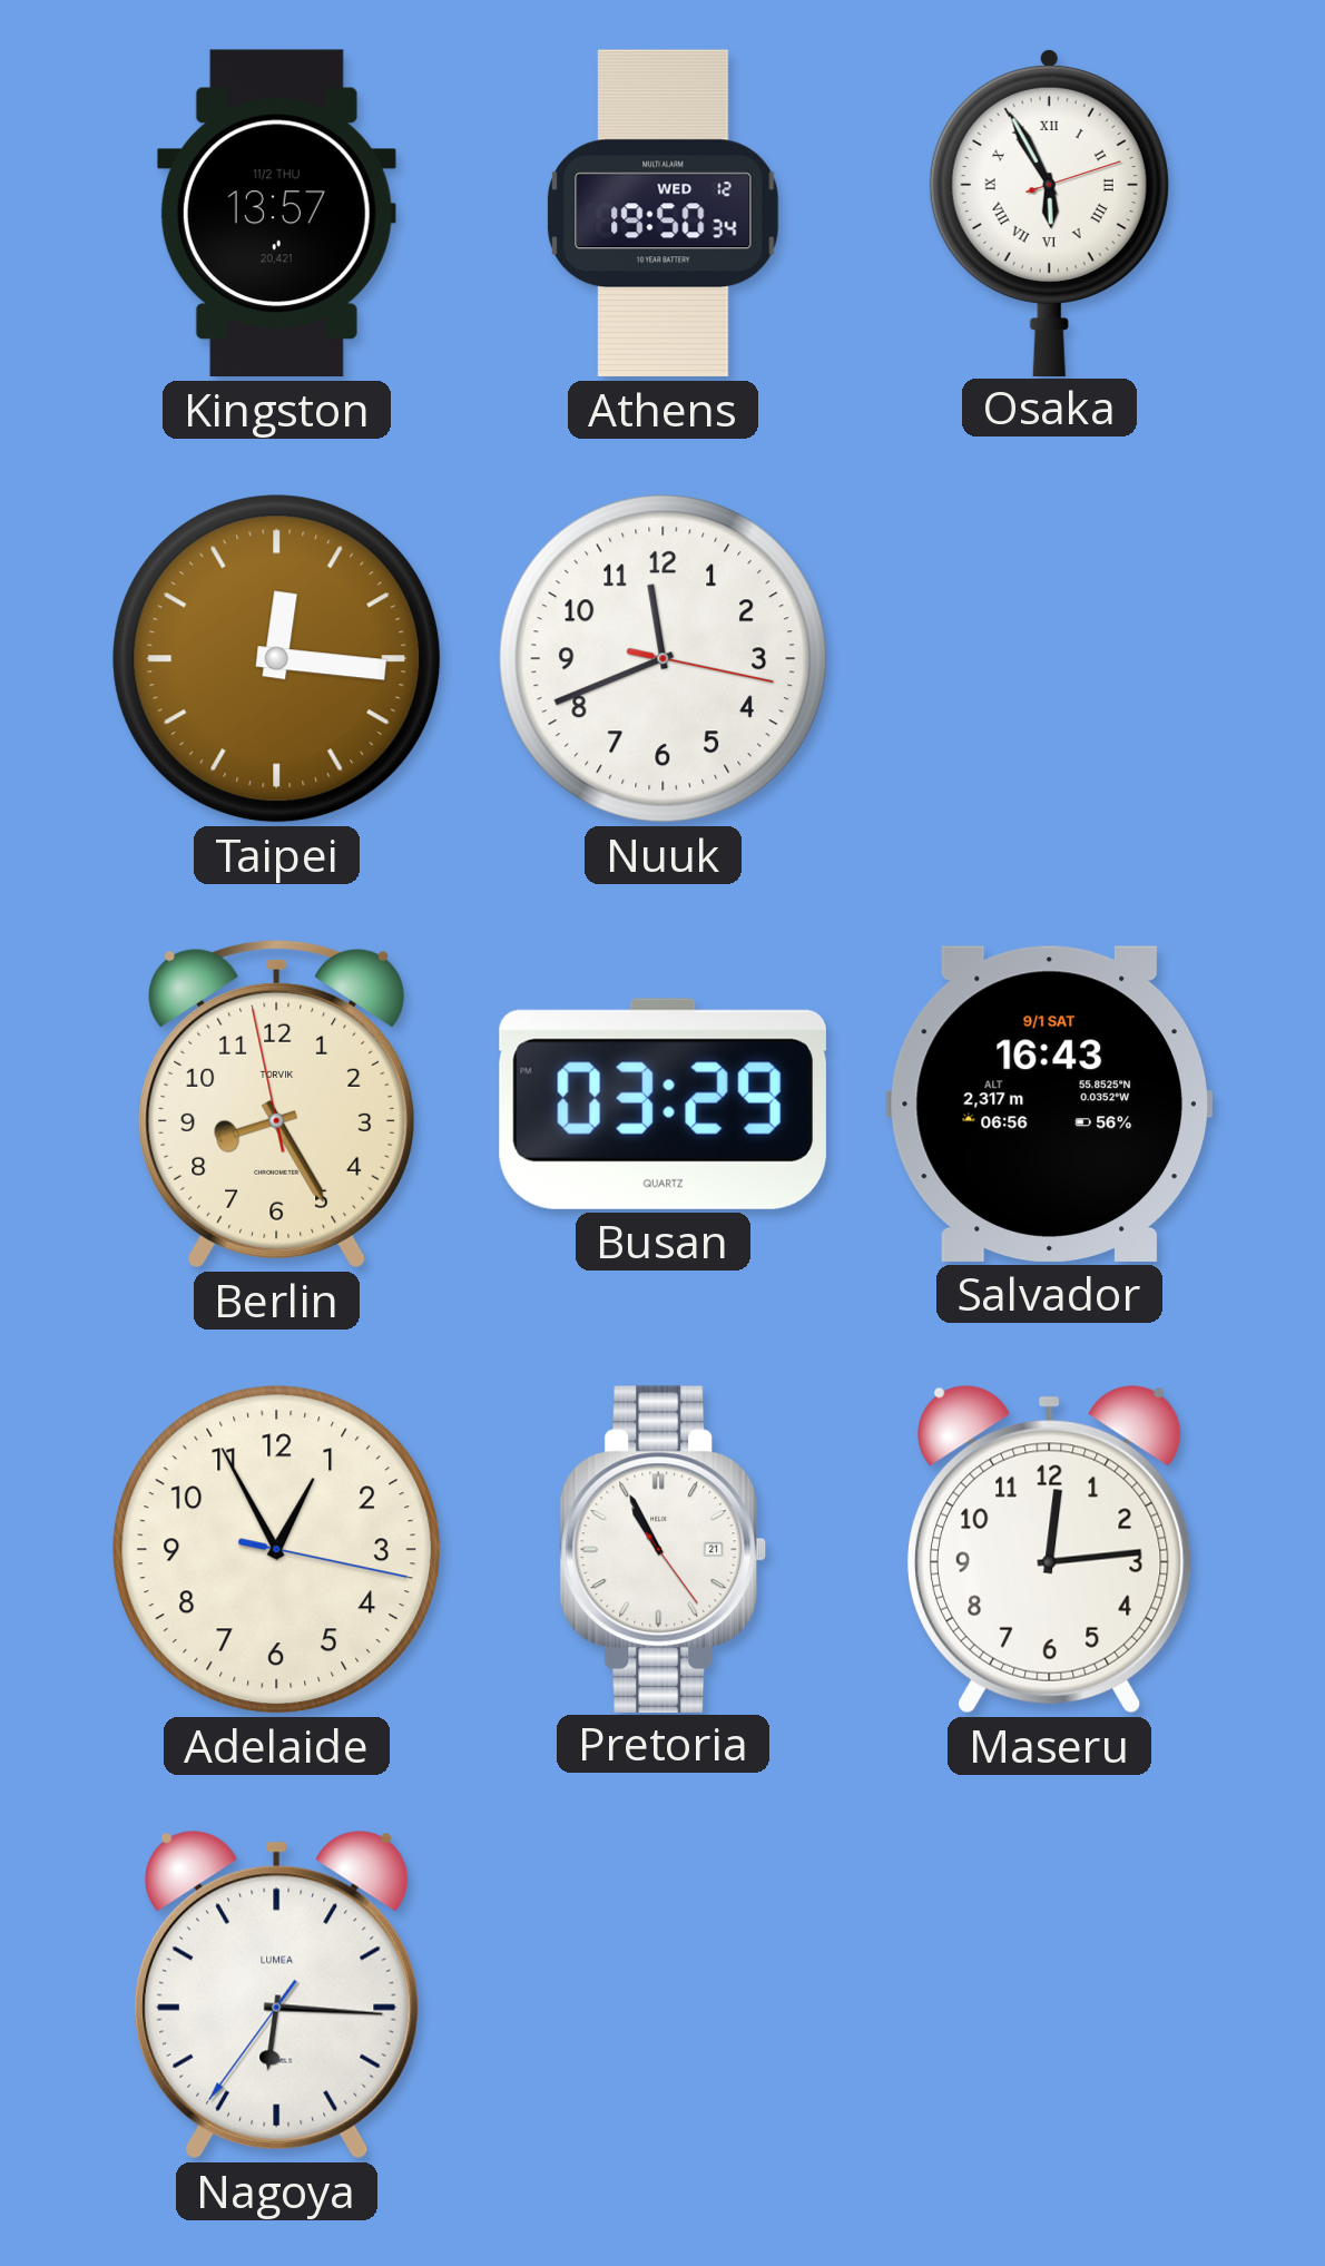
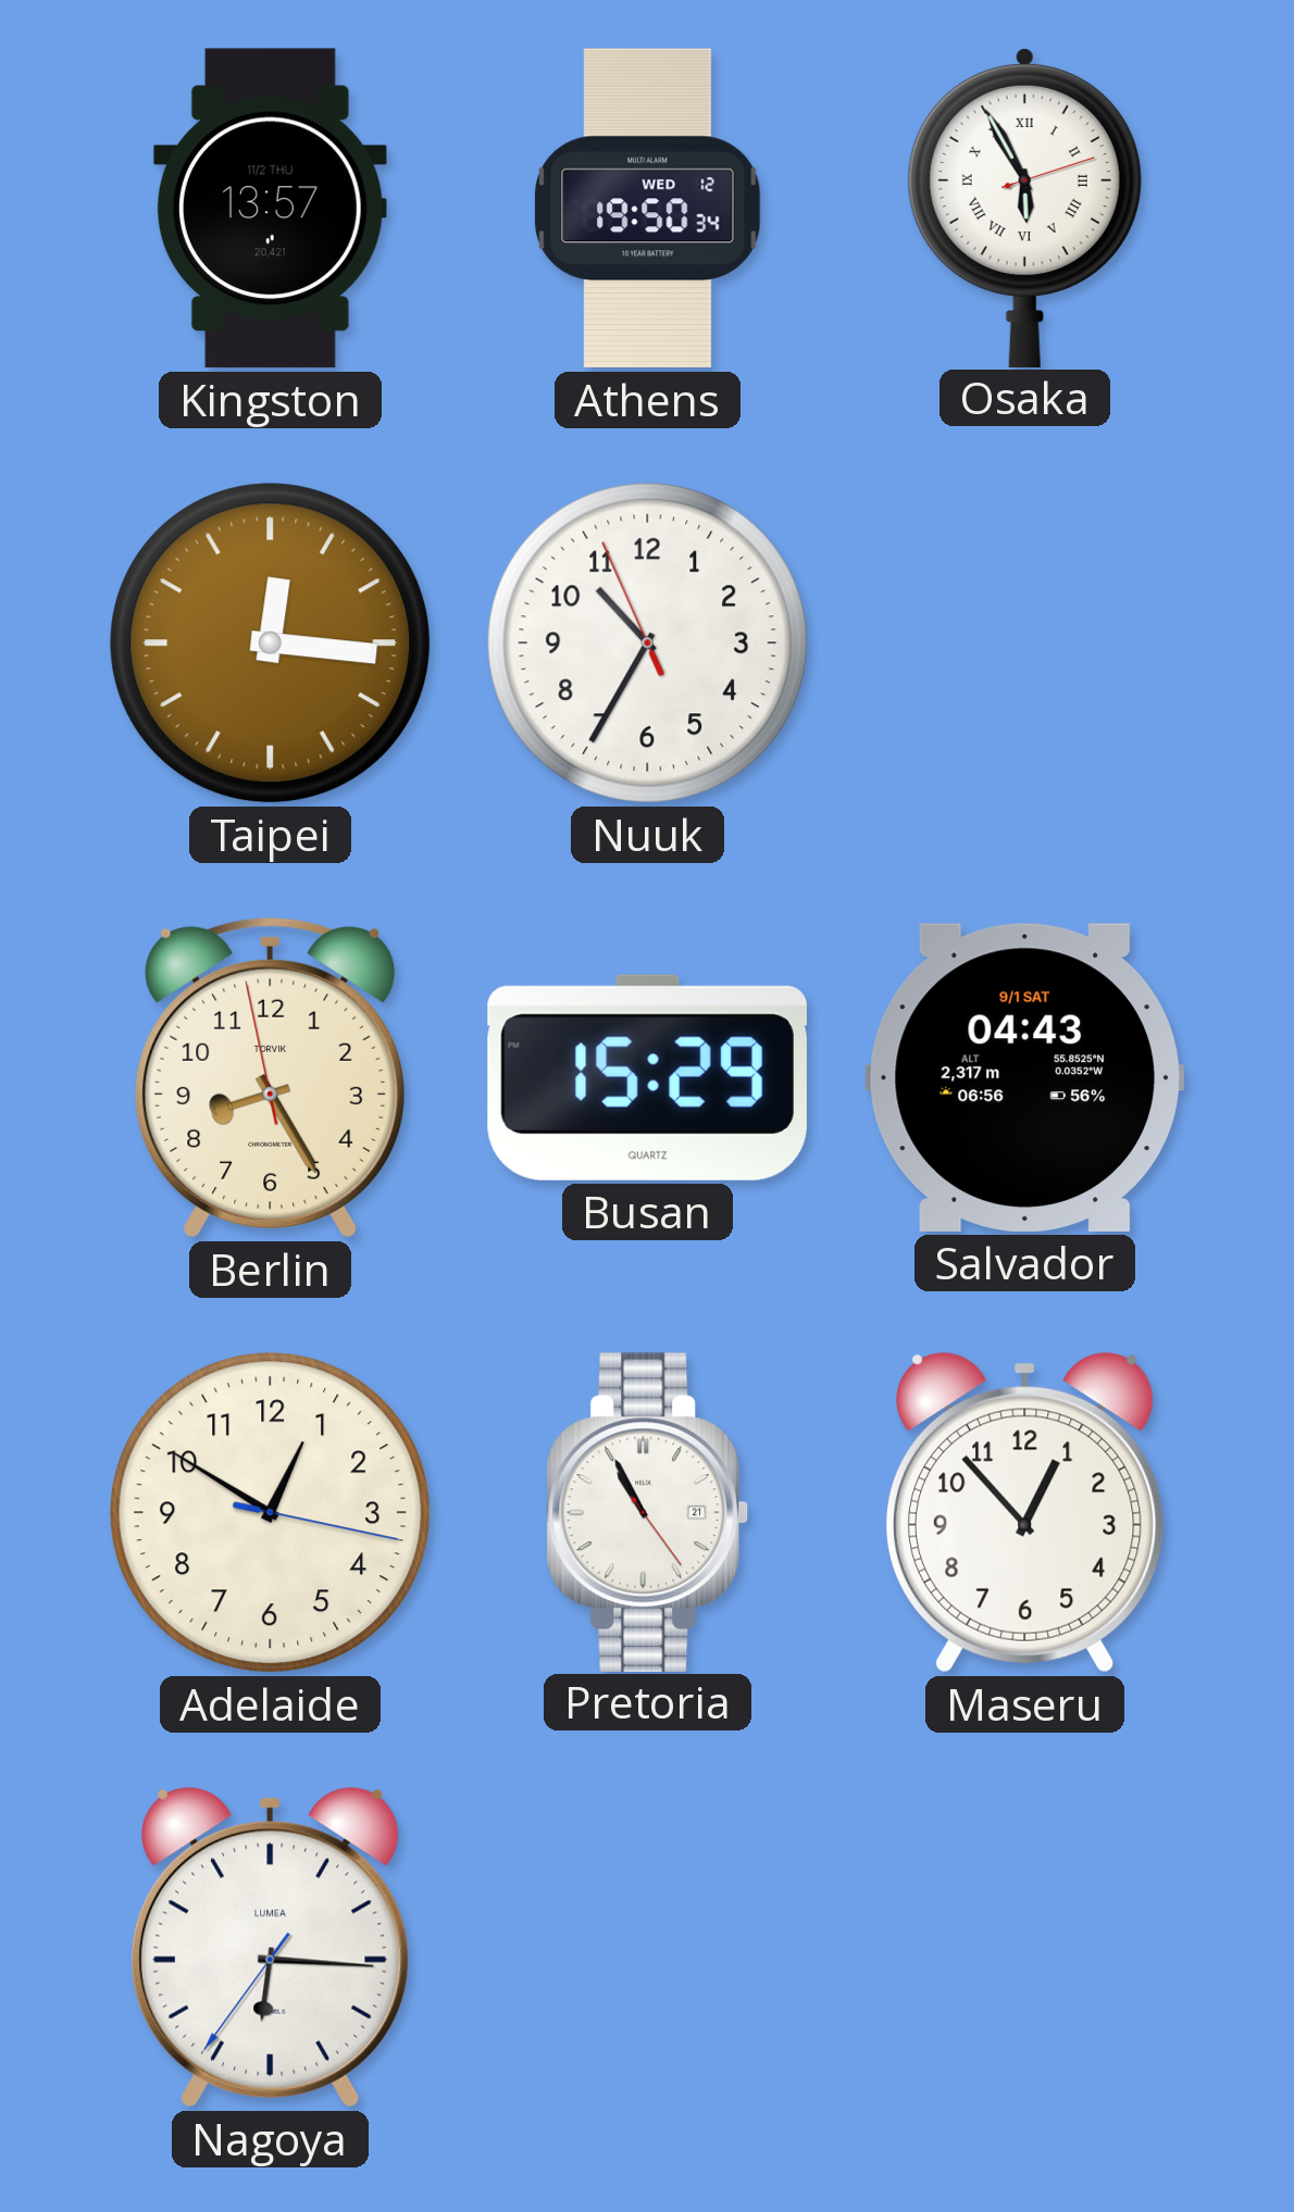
Nuuk: 11:41 -> 10:34
Busan: 03:29 -> 15:29
Salvador: 16:43 -> 04:43
Adelaide: 12:55 -> 12:50
Maseru: 12:14 -> 12:53
